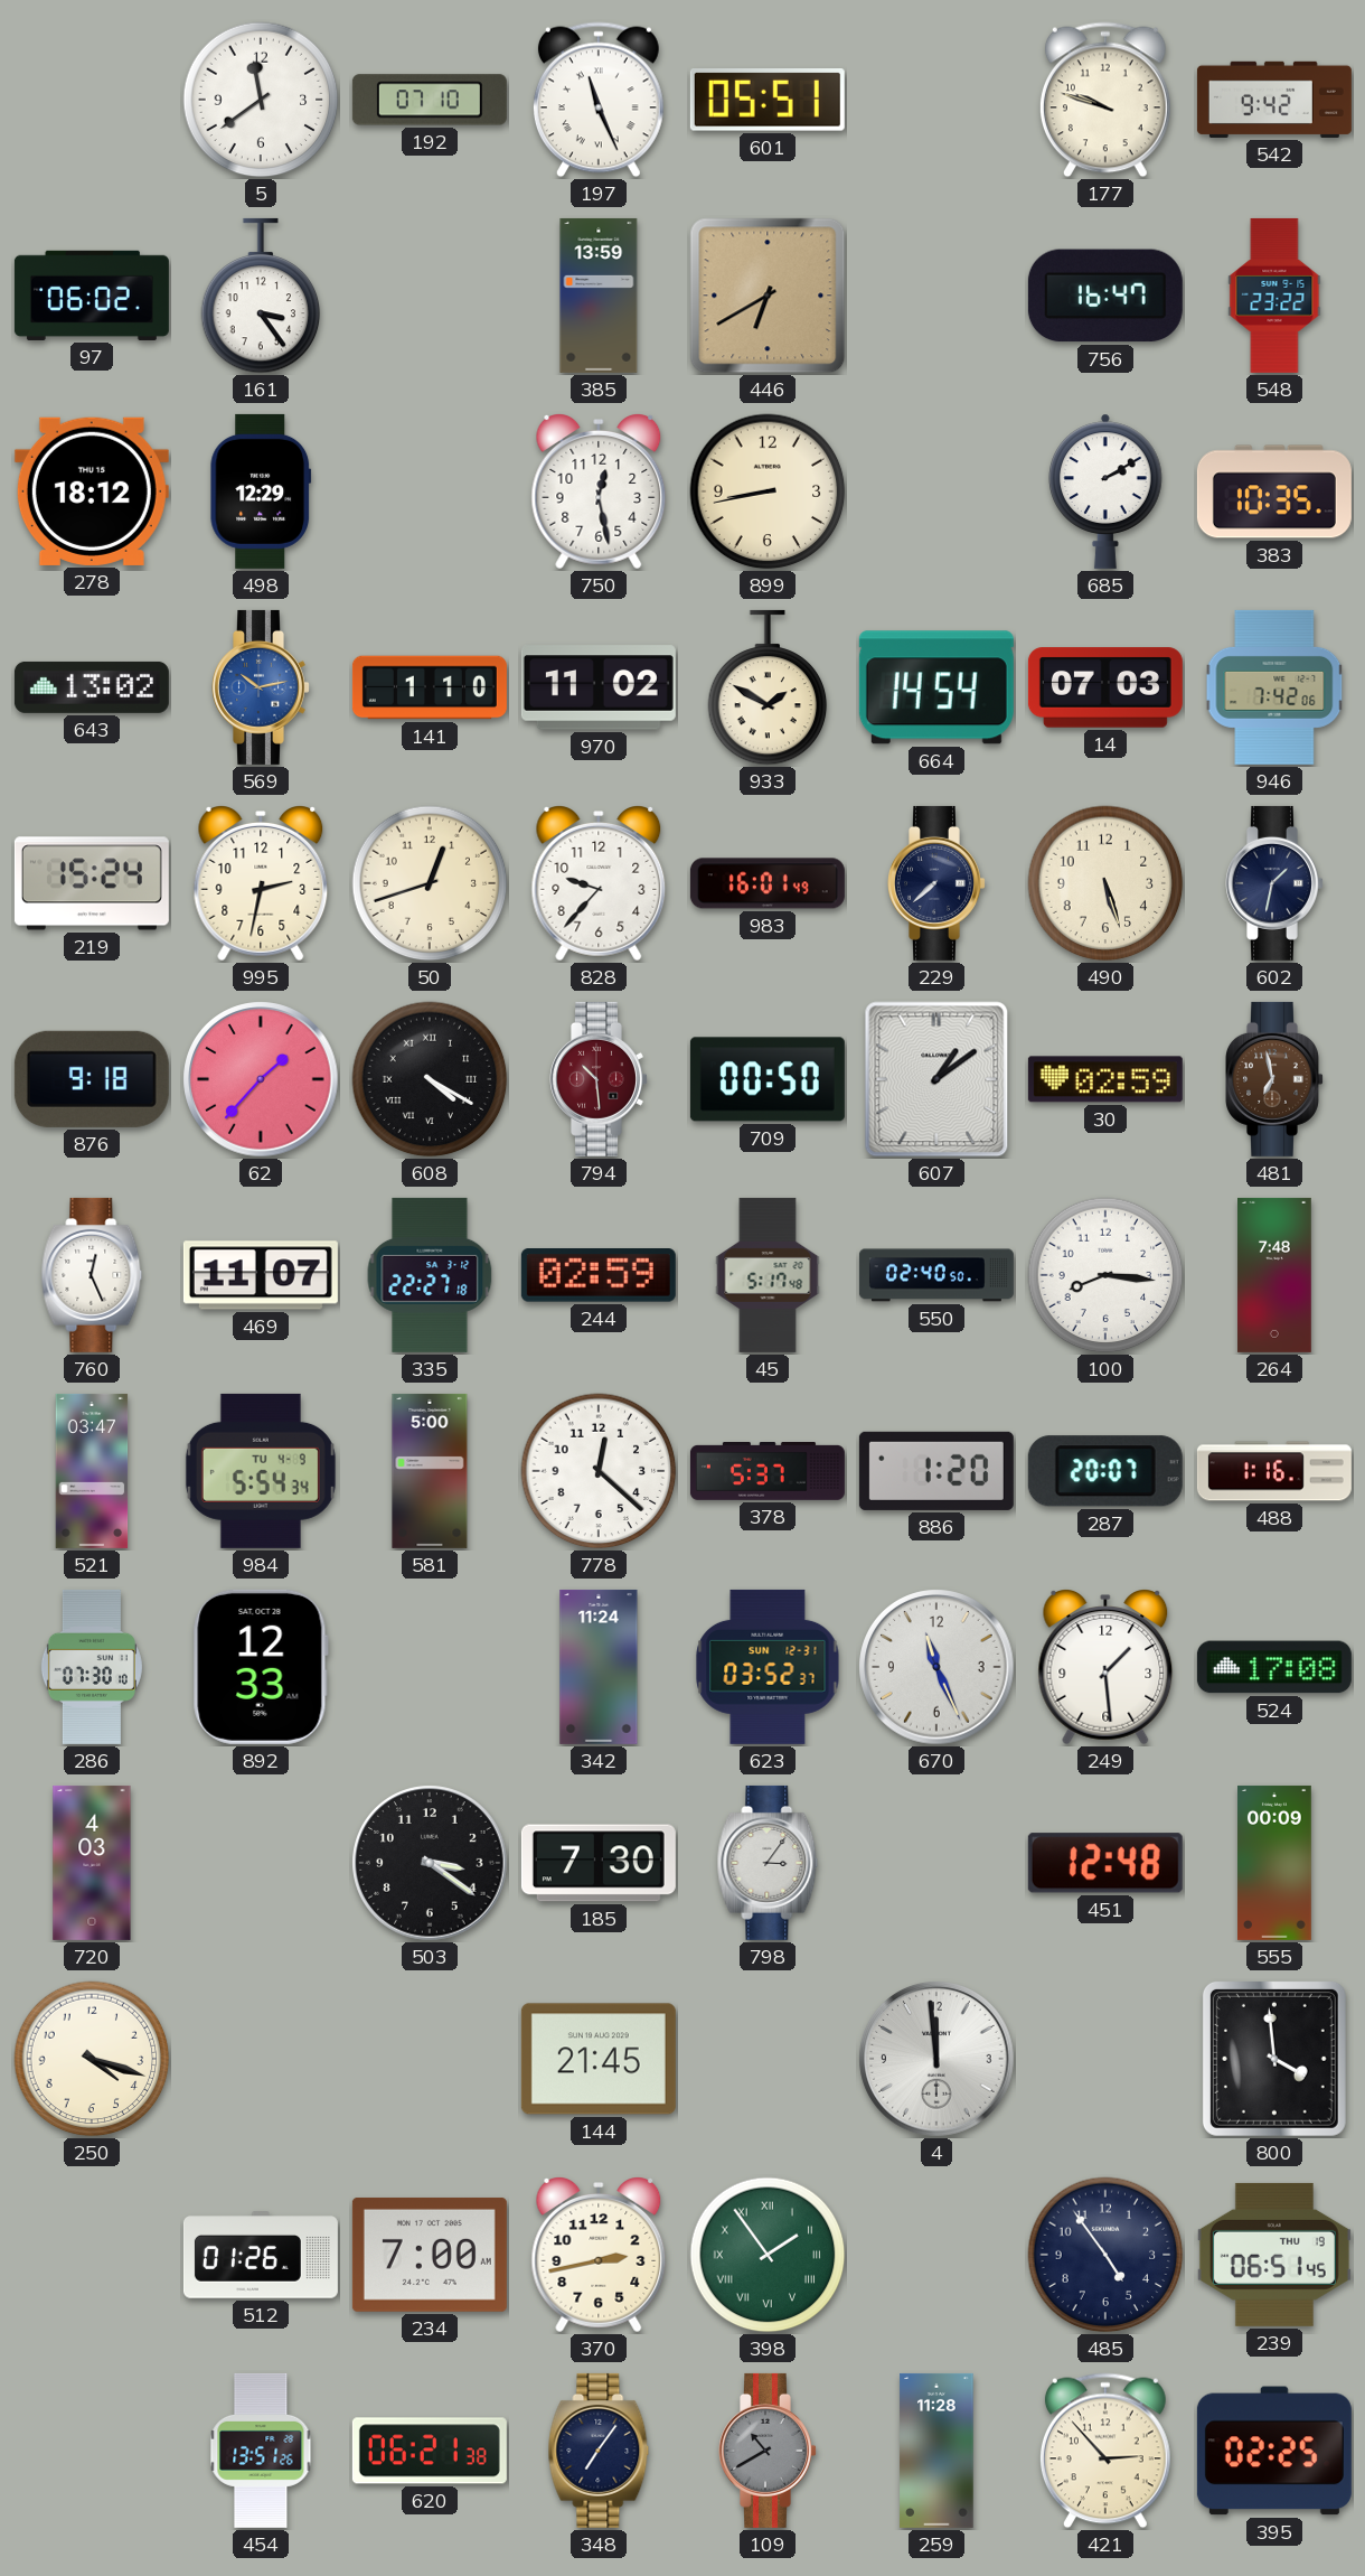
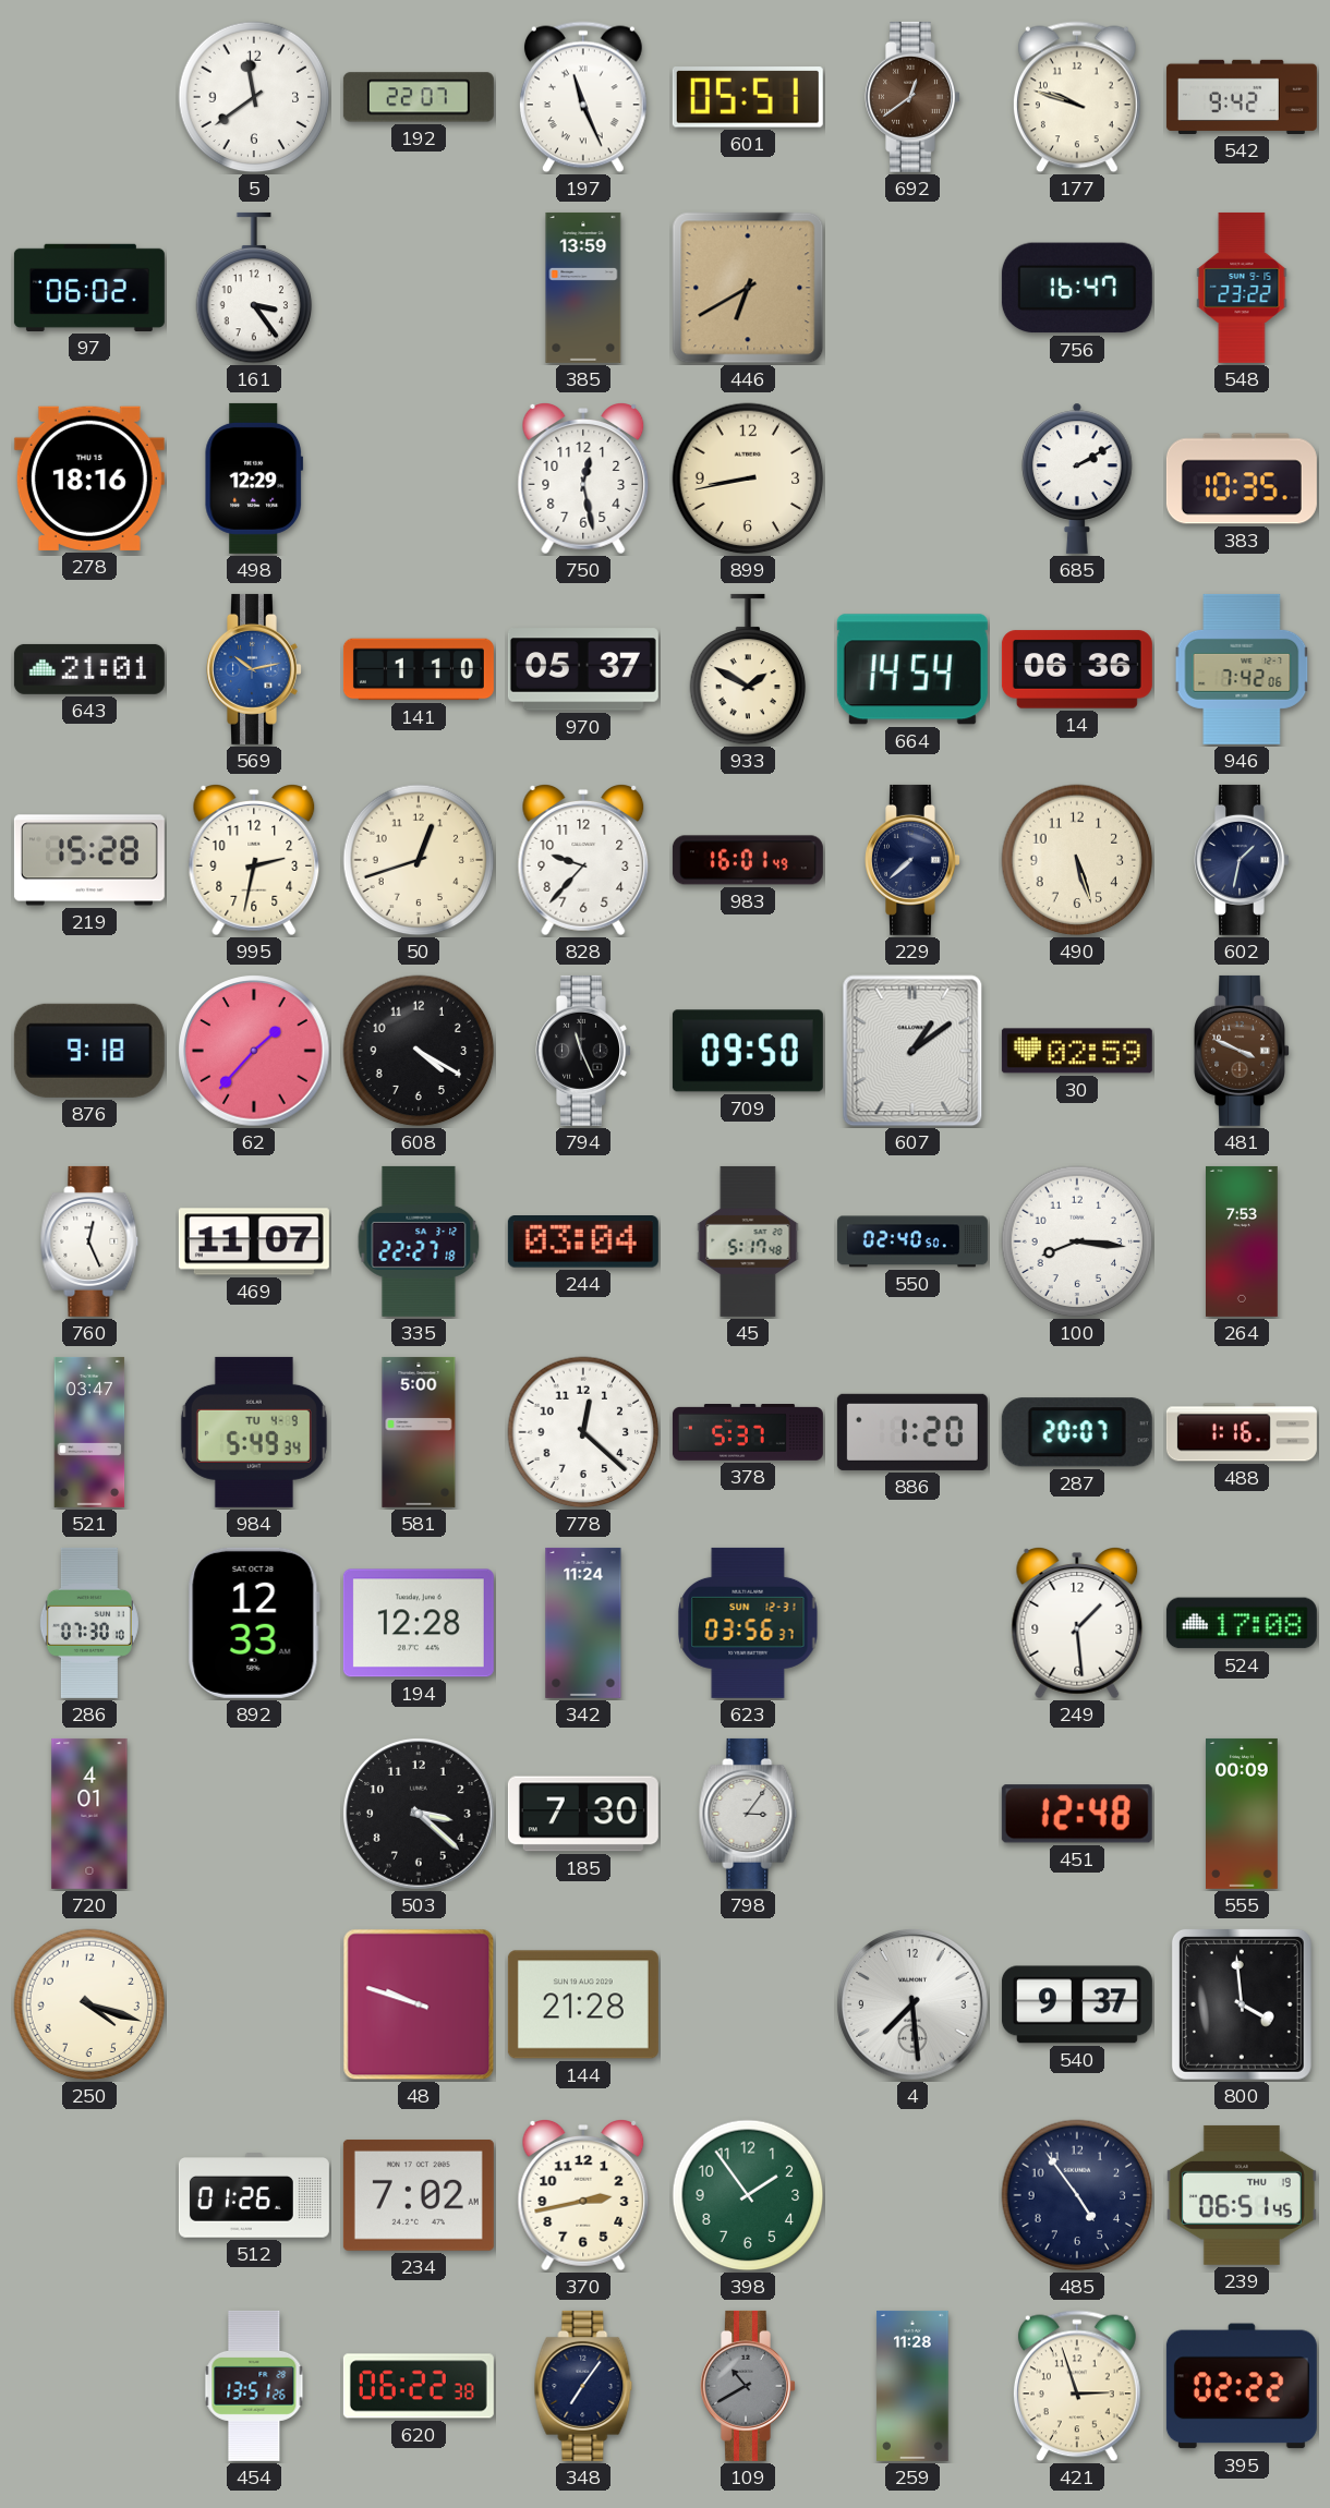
192: 07:10 -> 22:07
692: none -> 12:39
278: 18:12 -> 18:16
643: 13:02 -> 21:01
970: 11:02 -> 05:37
14: 07:03 -> 06:36
219: 15:24 -> 15:28
608 numerals: Roman -> Arabic
794: 10:29 -> 11:26
794 dial: burgundy -> black
709: 00:50 -> 09:50
481: 6:58 -> 3:49
244: 02:59 -> 03:04
264: 7:48 -> 7:53
984: 5:54 -> 5:49
194: none -> 12:28
623: 03:52 -> 03:56
670: 11:26 -> none
720: 4:03 -> 4:01
503: 3:21 -> 3:22
48: none -> 9:48
144: 21:45 -> 21:28
4: 11:59 -> 7:29
540: none -> 9:37
234: 7:00 -> 7:02
398 numerals: Roman -> Arabic
620: 06:21 -> 06:22
421: 2:53 -> 2:57
395: 02:25 -> 02:22
